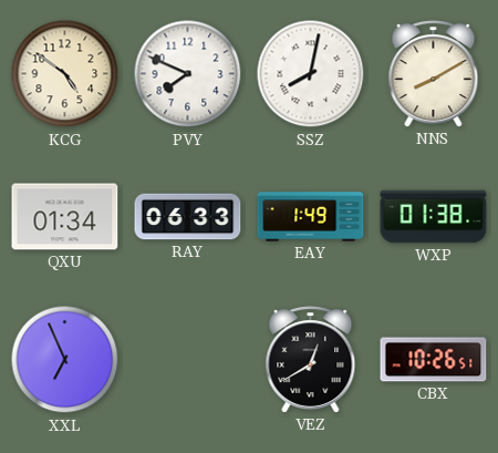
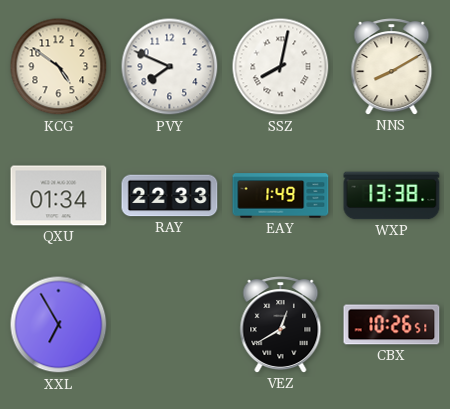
RAY: 06:33 -> 22:33
WXP: 01:38 -> 13:38
XXL: 6:56 -> 6:55
